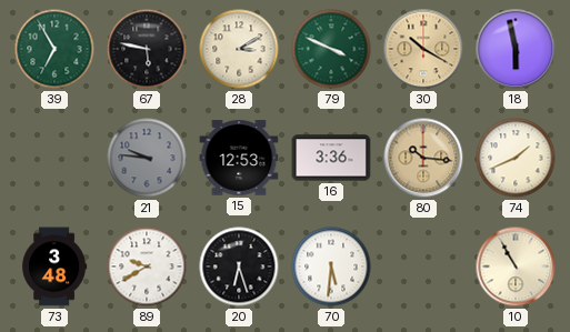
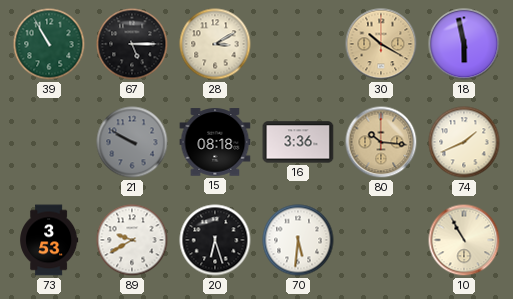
39: 6:55 -> 10:55
67: 5:47 -> 5:15
79: 3:49 -> none
21: 9:46 -> 9:50
15: 12:53 -> 08:18
73: 3:48 -> 3:53
